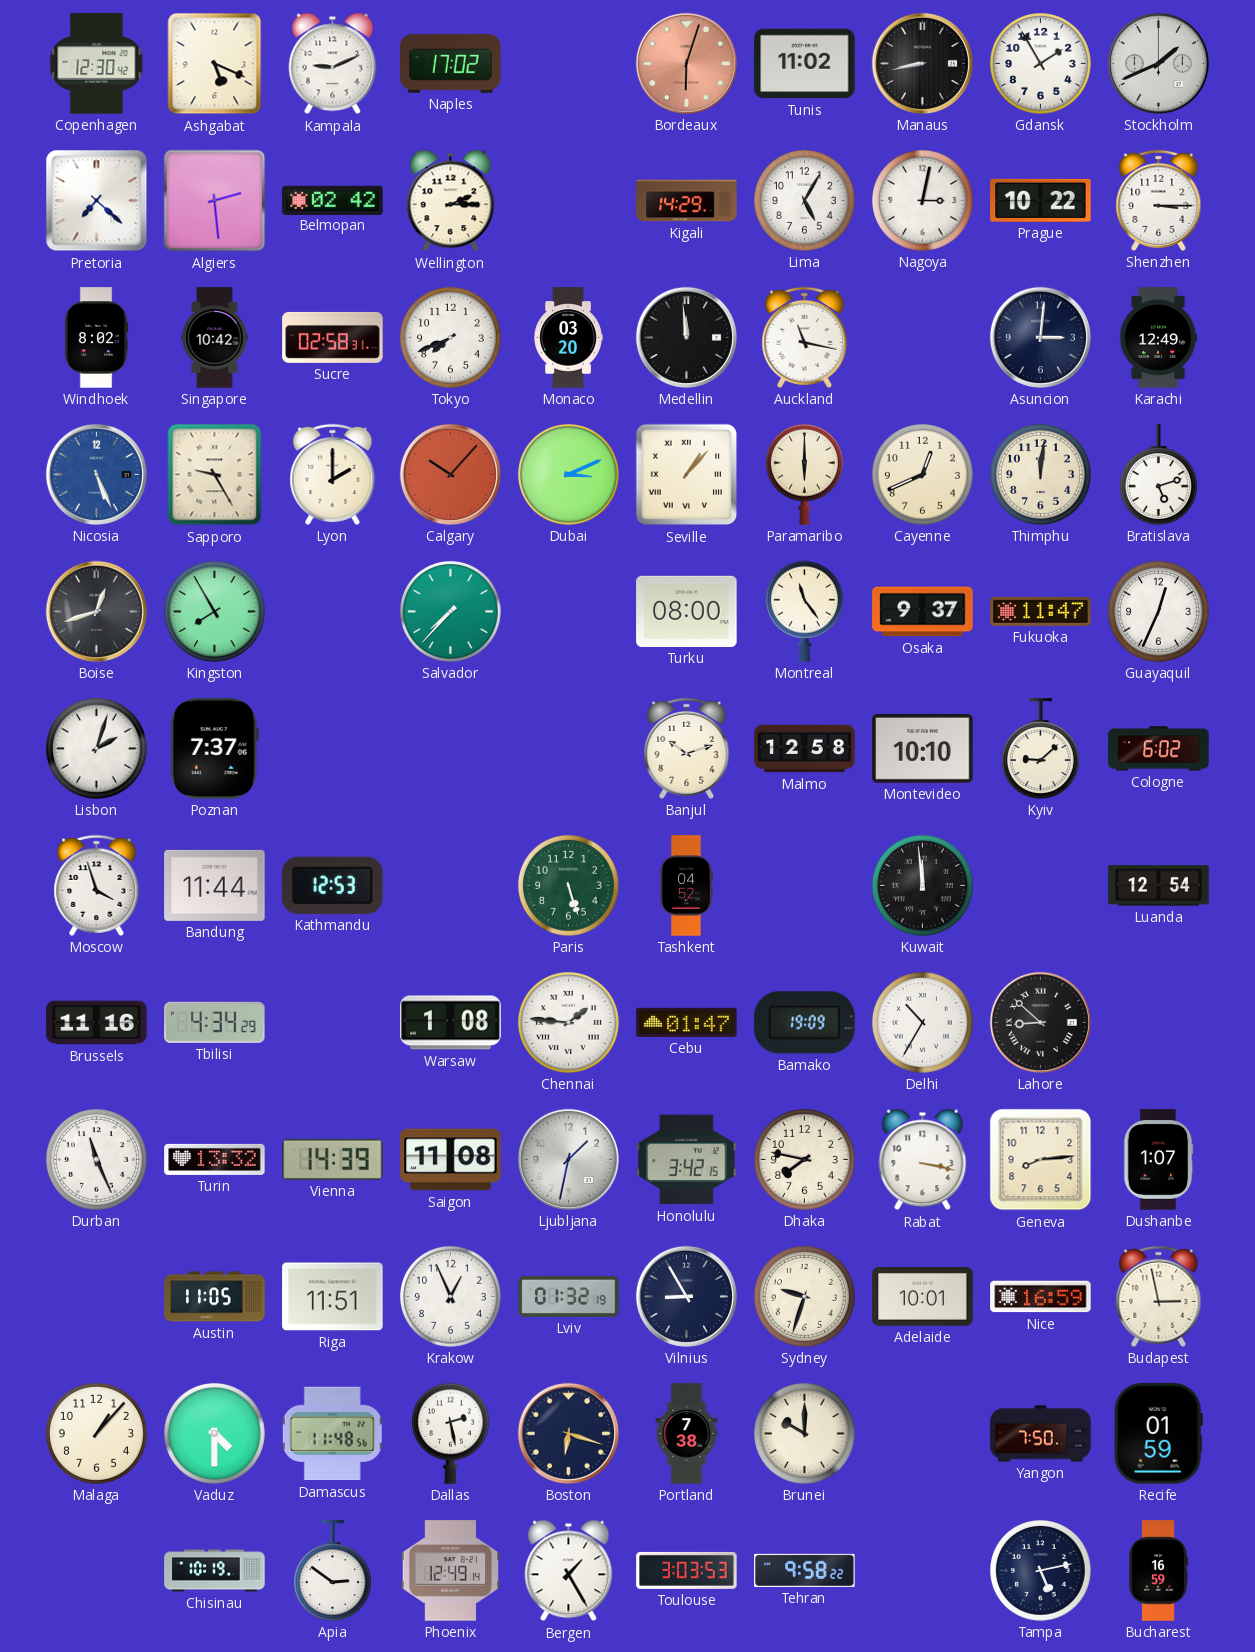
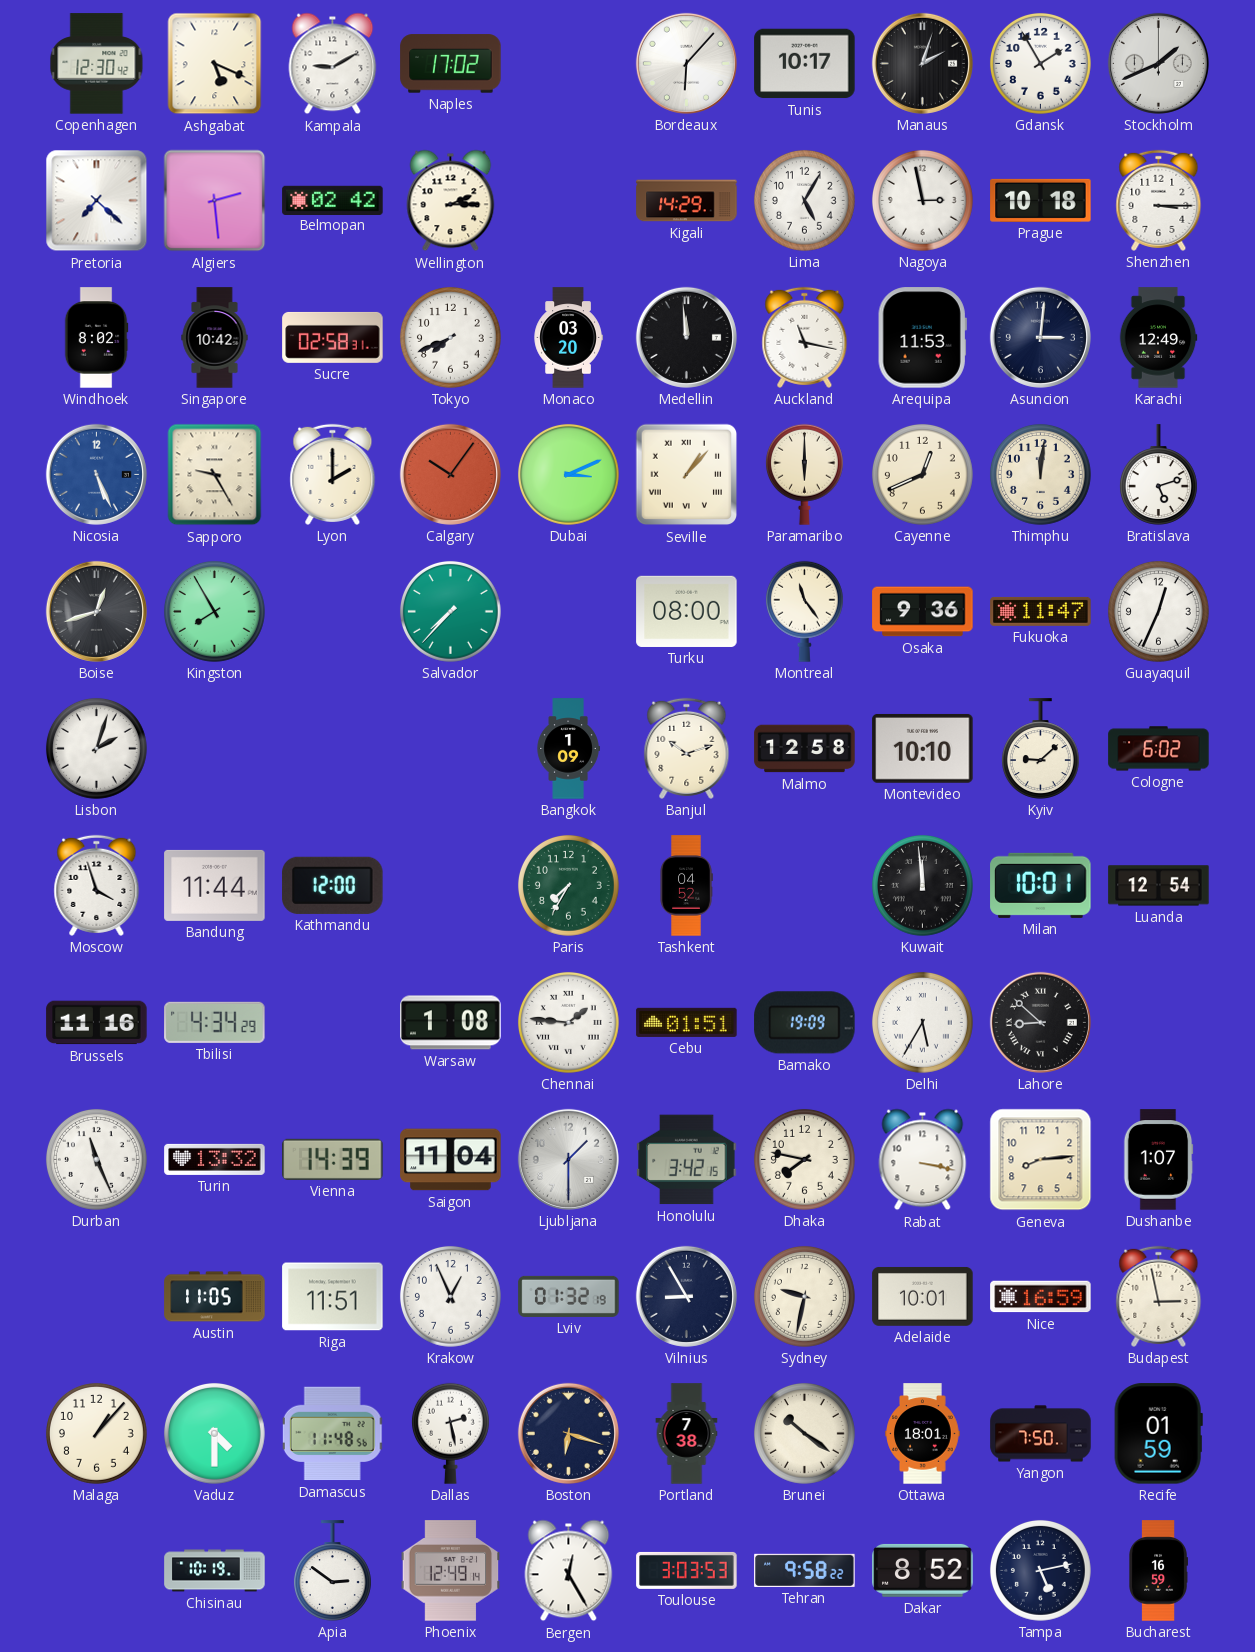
Kampala: 9:11 -> 9:10
Bordeaux: 6:03 -> 6:07
Bordeaux dial: salmon -> white
Tunis: 11:02 -> 10:17
Manaus: 8:43 -> 2:03
Nagoya: 3:02 -> 2:58
Prague: 10:22 -> 10:18
Arequipa: none -> 11:53
Calgary: 10:07 -> 10:06
Osaka: 9:37 -> 9:36
Poznan: 7:37 -> none
Bangkok: none -> 1:09
Kathmandu: 12:53 -> 12:00
Paris: 5:27 -> 7:35
Milan: none -> 10:01
Cebu: 01:47 -> 01:51
Delhi: 10:35 -> 5:35
Saigon: 11:08 -> 11:04
Ljubljana: 1:32 -> 1:30
Sydney: 9:33 -> 9:32
Brunei: 10:00 -> 10:21
Ottawa: none -> 18:01
Bergen: 1:25 -> 12:25
Dakar: none -> 8:52
